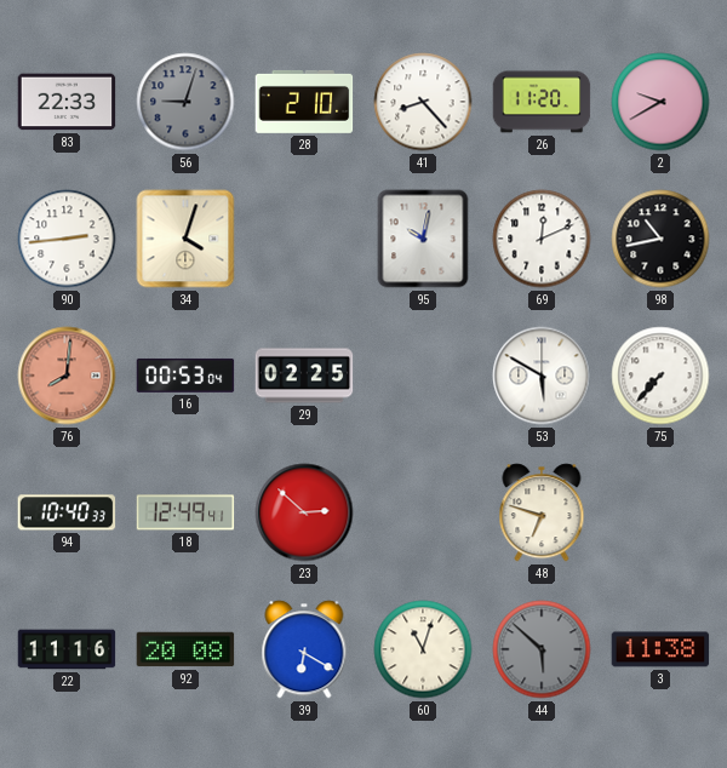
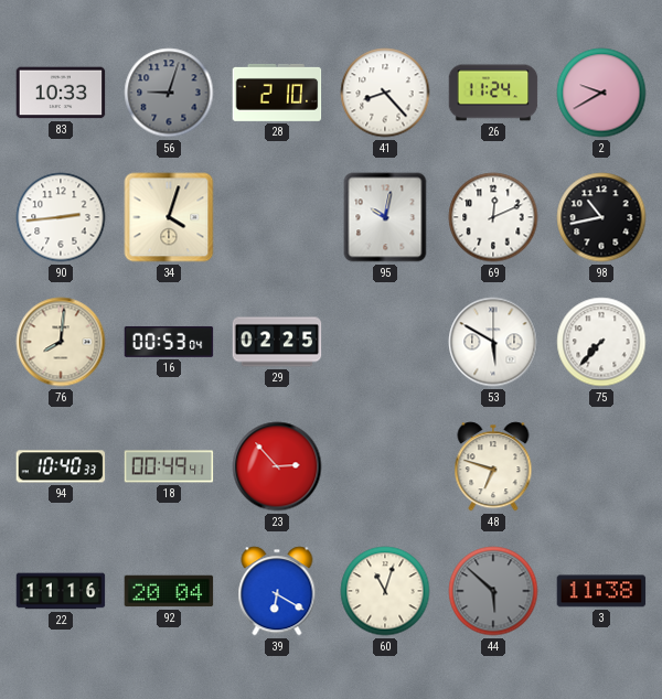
83: 22:33 -> 10:33
26: 11:20 -> 11:24
76 dial: salmon -> cream
18: 12:49 -> 00:49
23: 2:52 -> 2:53
92: 20:08 -> 20:04
